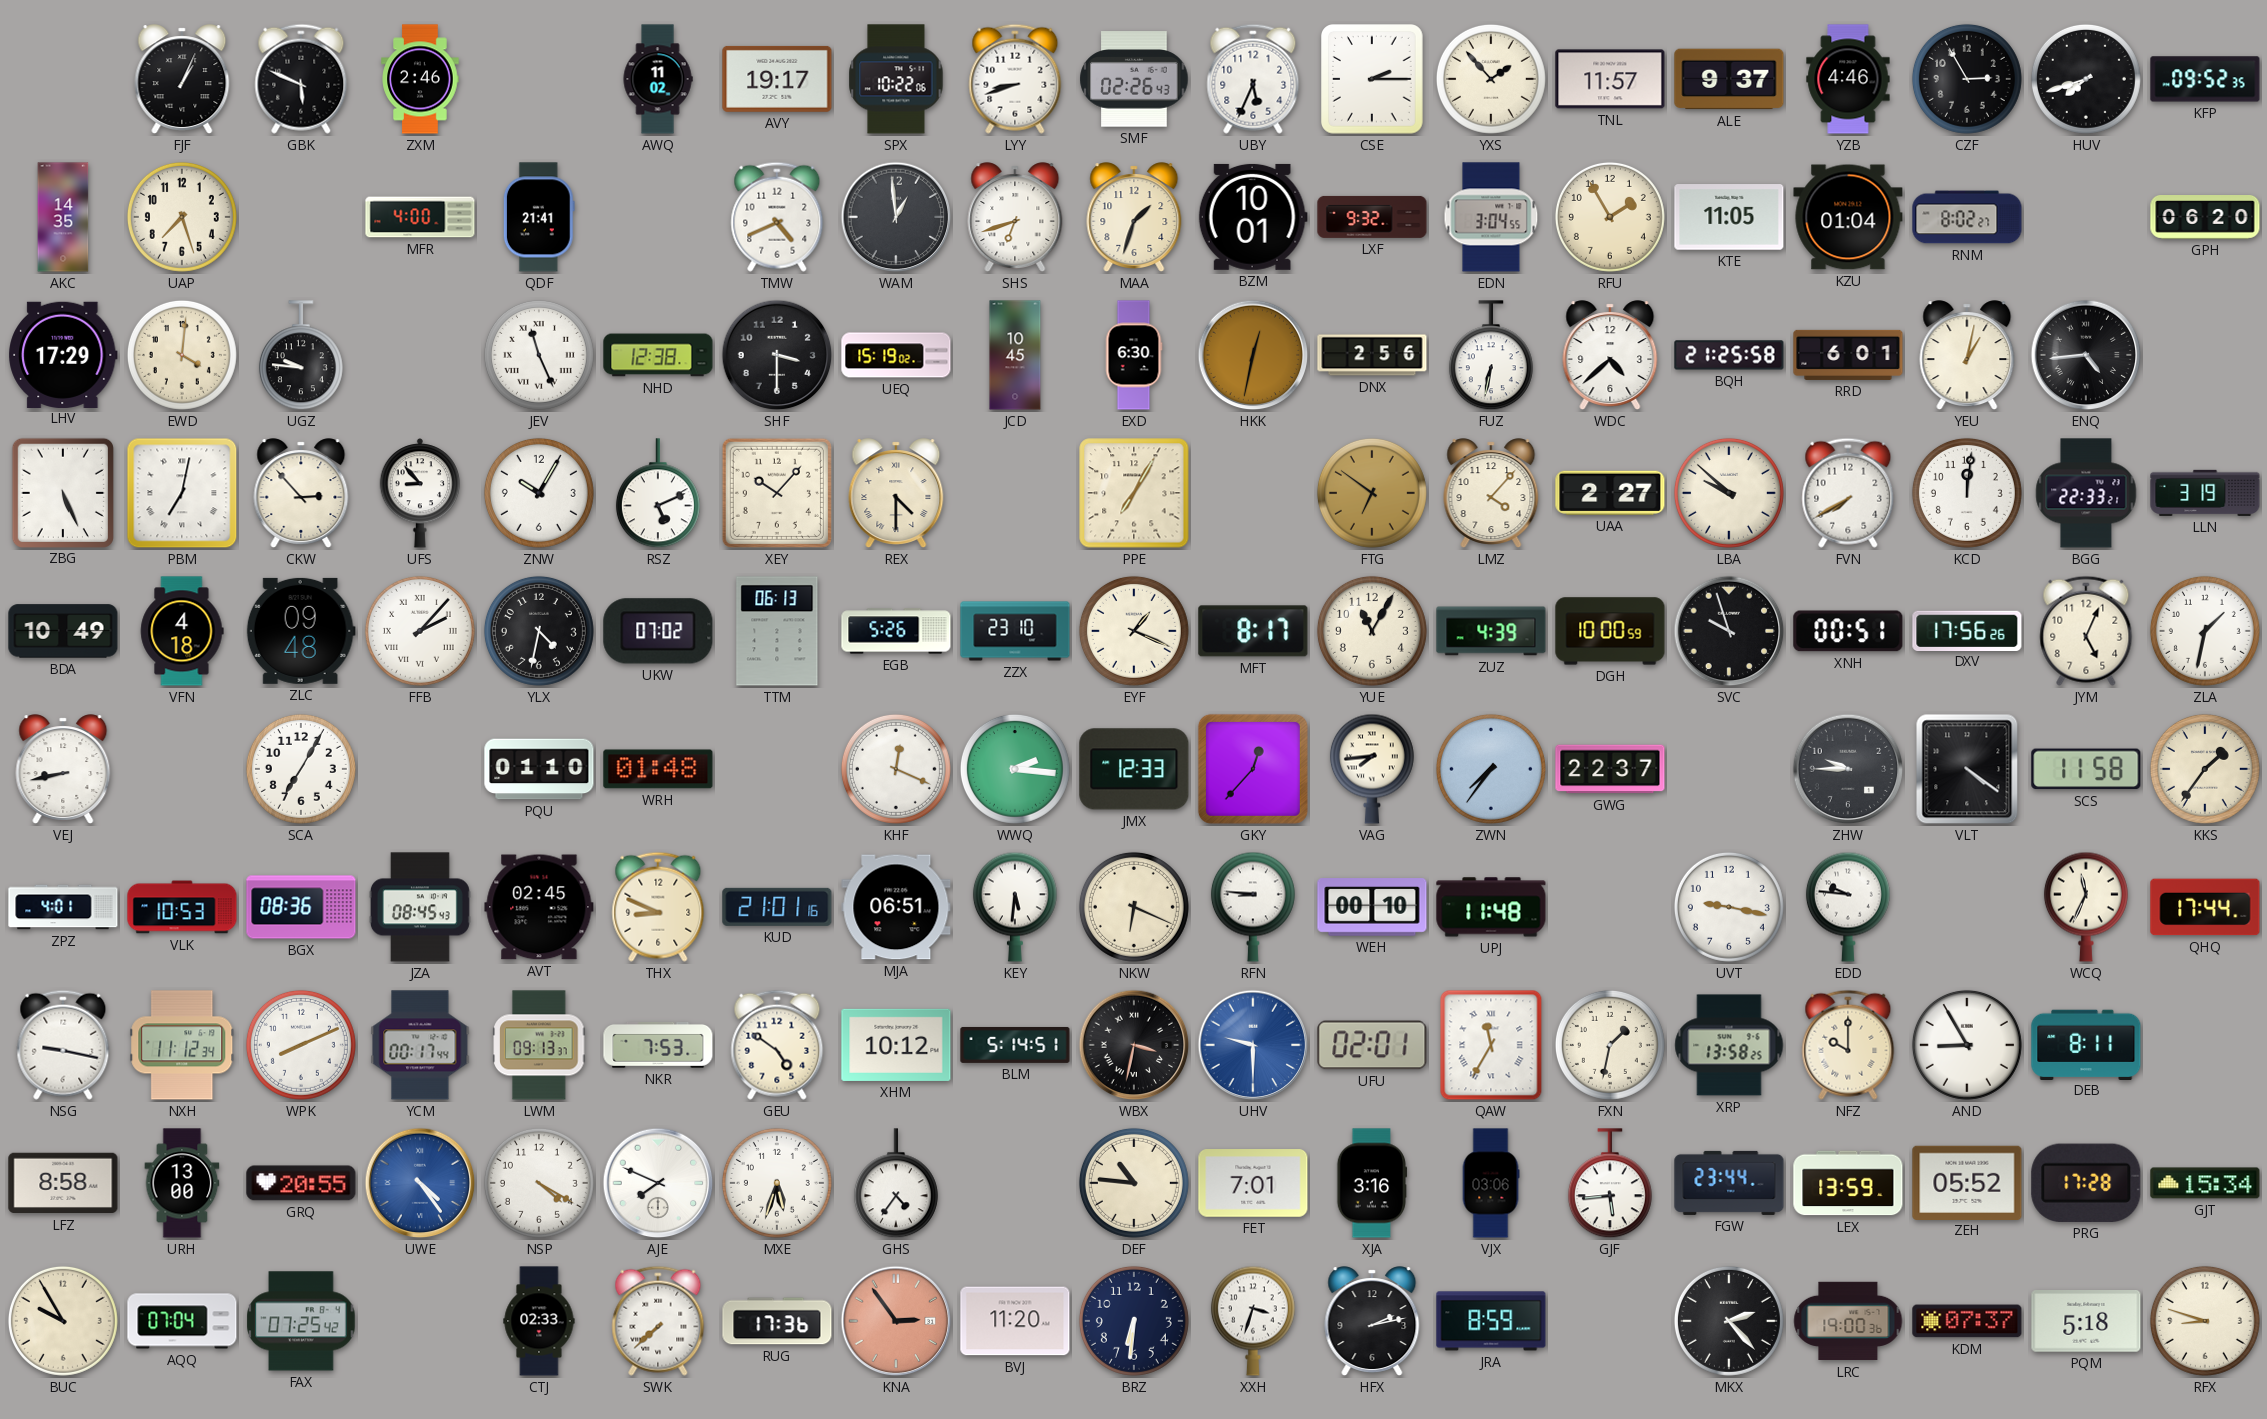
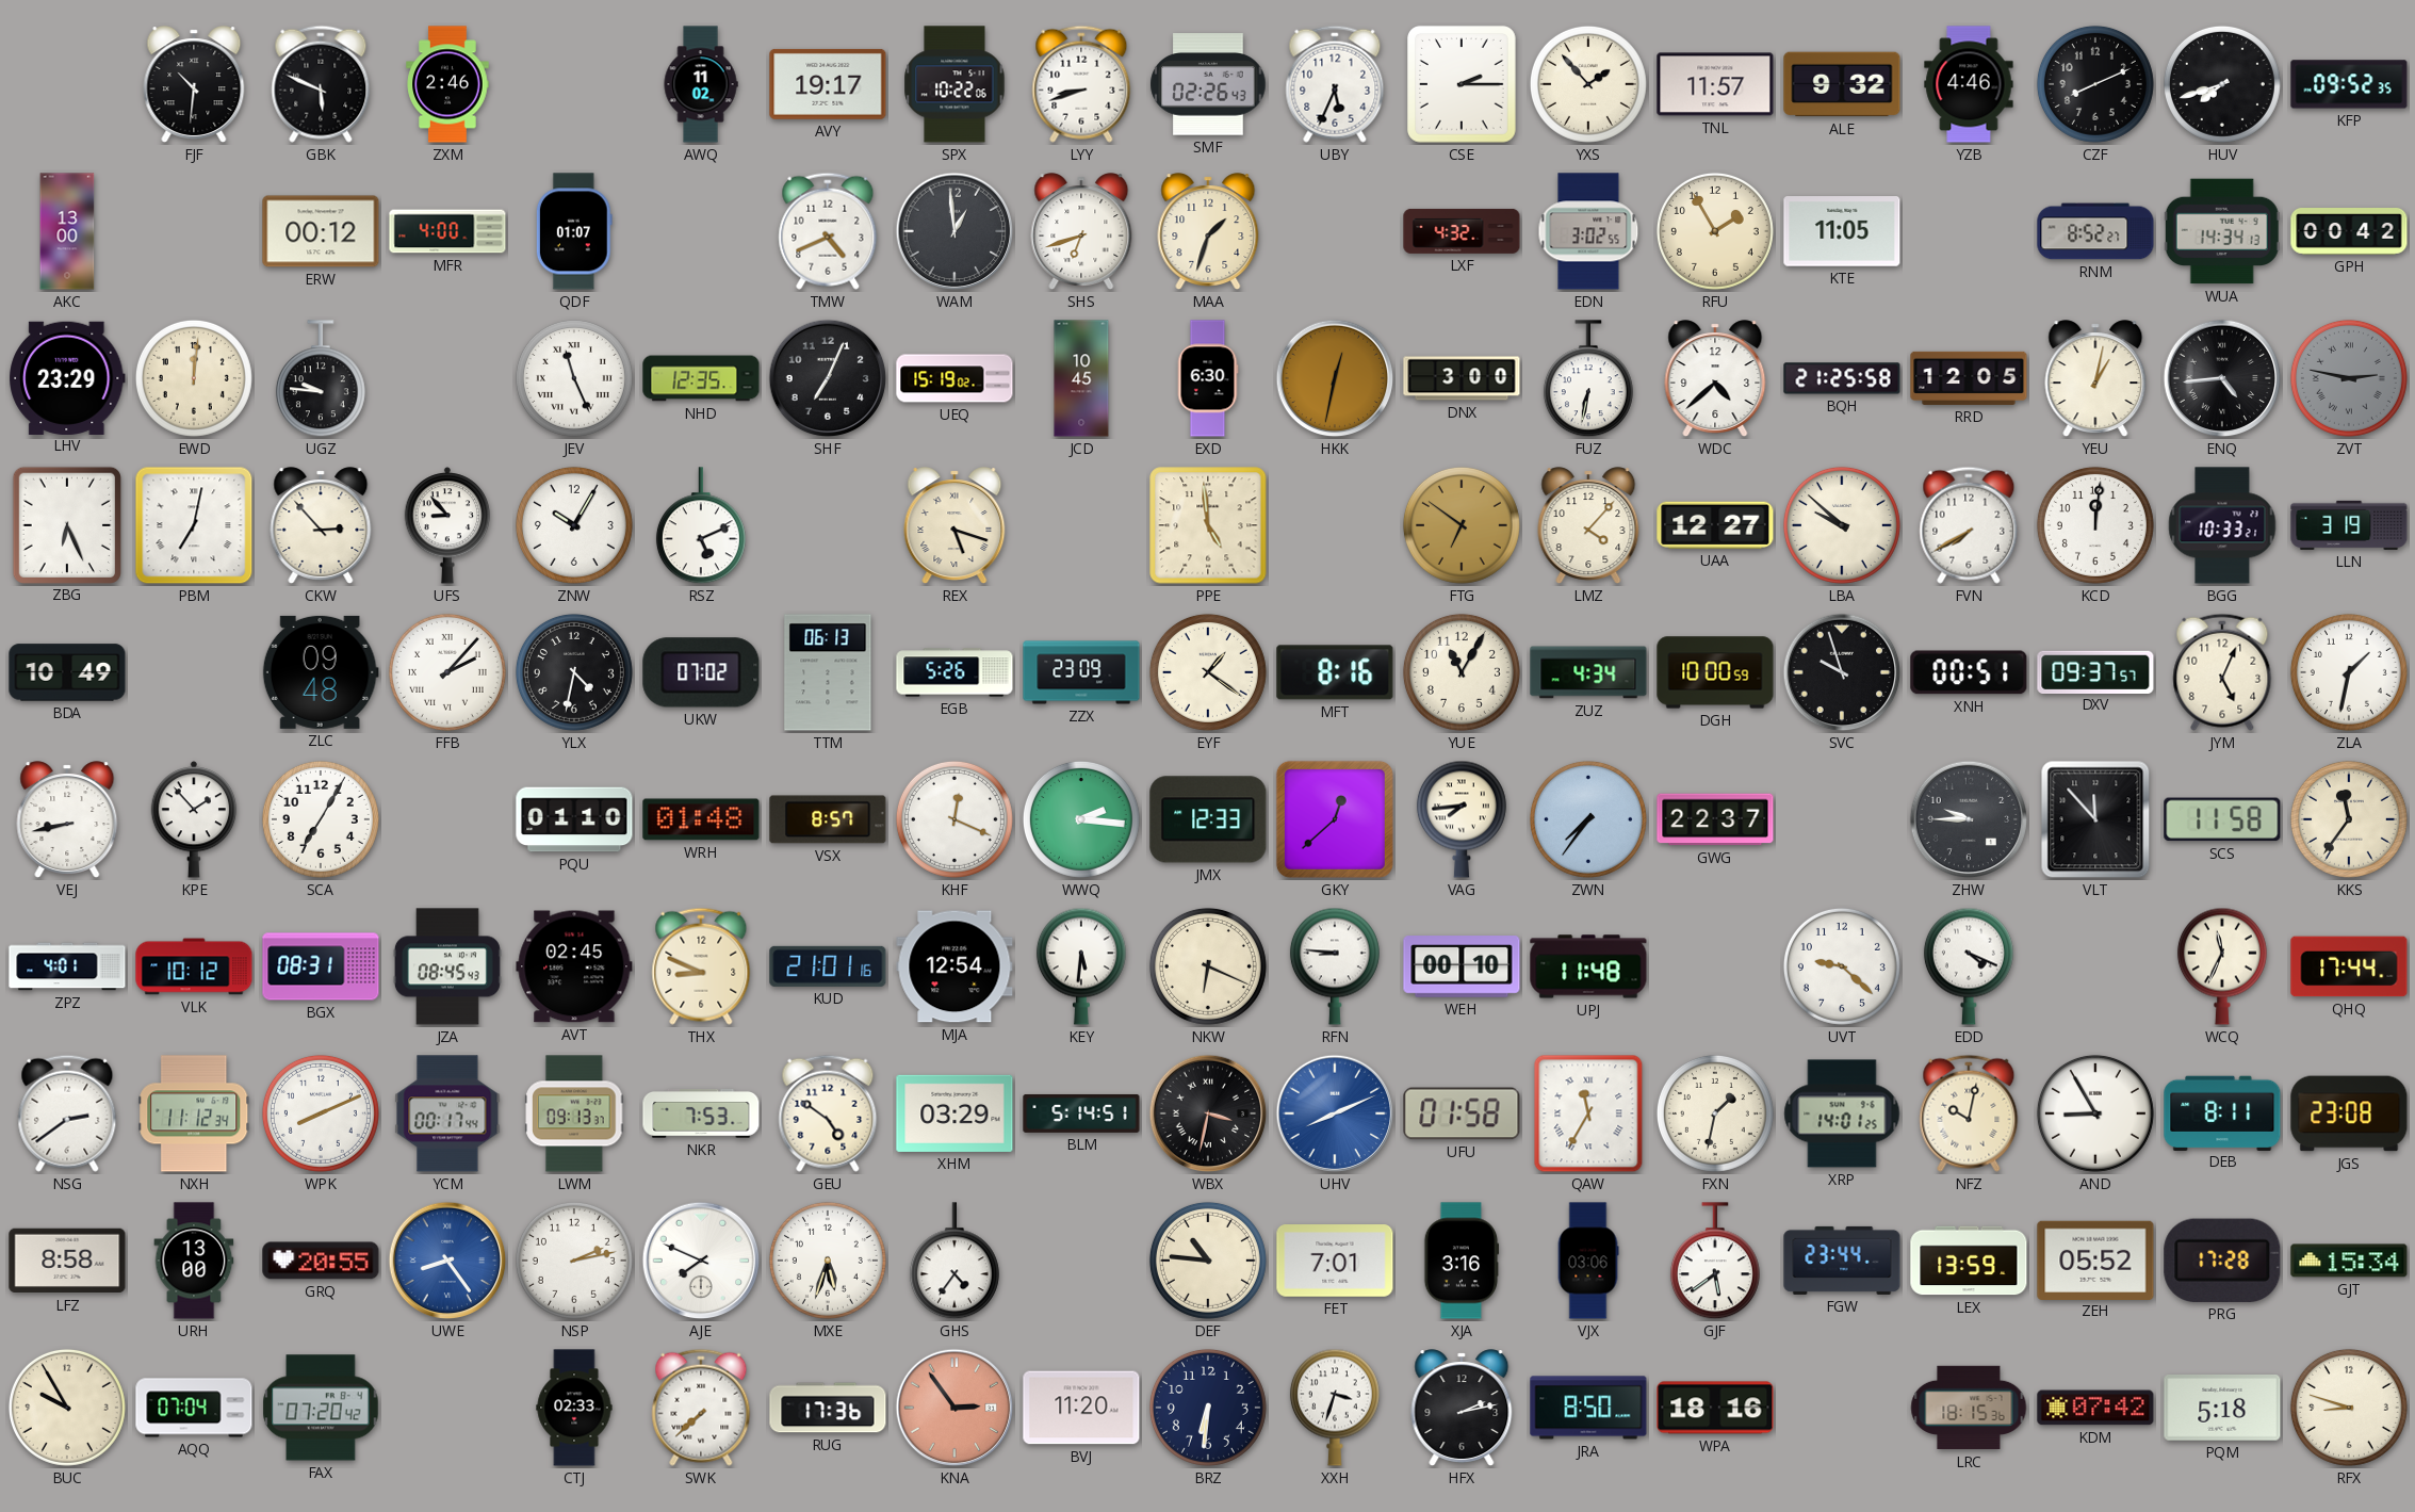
FJF: 1:04 -> 10:31
ALE: 9:37 -> 9:32
CZF: 2:55 -> 8:11
AKC: 14:35 -> 13:00
UAP: 7:27 -> none
ERW: none -> 00:12
QDF: 21:41 -> 01:07
BZM: 10:01 -> none
LXF: 9:32 -> 4:32
EDN: 3:04 -> 3:02
KZU: 01:04 -> none
RNM: 8:02 -> 8:52
WUA: none -> 14:34
GPH: 06:20 -> 00:42
LHV: 17:29 -> 23:29
EWD: 4:01 -> 12:01
NHD: 12:38 -> 12:35
SHF: 3:30 -> 7:04
DNX: 2:56 -> 3:00
RRD: 6:01 -> 12:05
ZVT: none -> 2:47
ZBG: 5:26 -> 6:26
XEY: 10:07 -> none
REX: 4:30 -> 5:18
PPE: 7:05 -> 4:59
UAA: 2:27 -> 12:27
BGG: 22:33 -> 10:33
VFN: 4:18 -> none
ZZX: 23:10 -> 23:09
EYF: 1:19 -> 1:21
MFT: 8:17 -> 8:16
ZUZ: 4:39 -> 4:34
DXV: 17:56 -> 09:37
KPE: none -> 1:53
VSX: none -> 8:57
GKY: 12:37 -> 12:38
VLT: 4:21 -> 11:53
KKS: 1:36 -> 11:36
VLK: 10:53 -> 10:12
BGX: 08:36 -> 08:31
MJA: 06:51 -> 12:54
UVT: 9:17 -> 9:22
EDD: 9:46 -> 4:19
NSG: 9:17 -> 2:39
XHM: 10:12 -> 03:29
UHV: 9:30 -> 8:11
UFU: 02:01 -> 01:58
XRP: 13:58 -> 14:01
NFZ: 10:00 -> 10:02
JGS: none -> 23:08
UWE: 4:24 -> 8:24
NSP: 4:20 -> 2:13
GJF: 5:44 -> 5:39
FAX: 07:25 -> 07:20
JRA: 8:59 -> 8:50
WPA: none -> 18:16
MKX: 2:23 -> none
LRC: 19:00 -> 18:15
KDM: 07:37 -> 07:42
